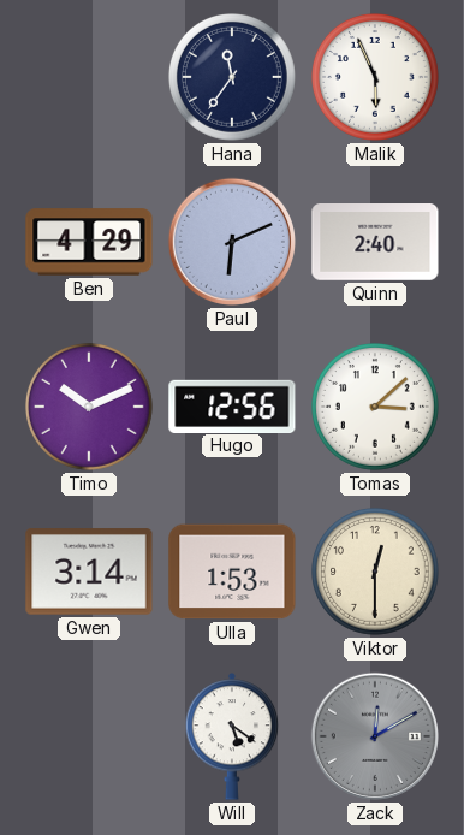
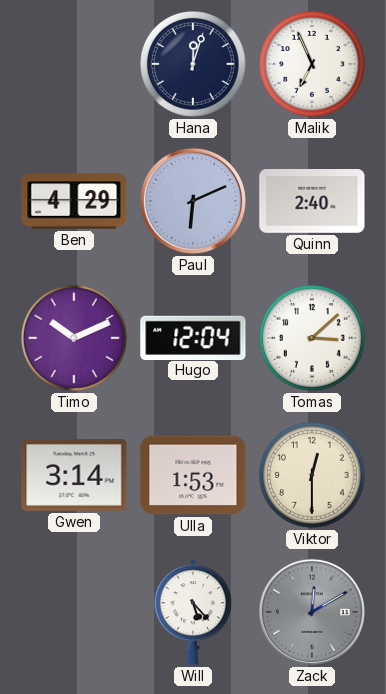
Hana: 11:36 -> 12:03
Malik: 5:56 -> 6:56
Hugo: 12:56 -> 12:04
Will: 5:21 -> 5:23
